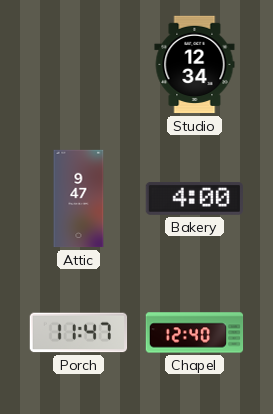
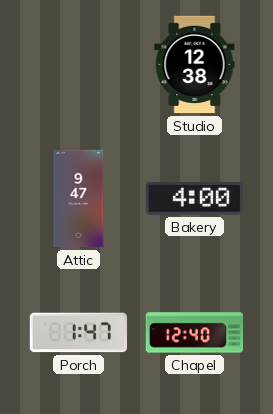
Studio: 12:34 -> 12:38
Porch: 11:47 -> 1:47
